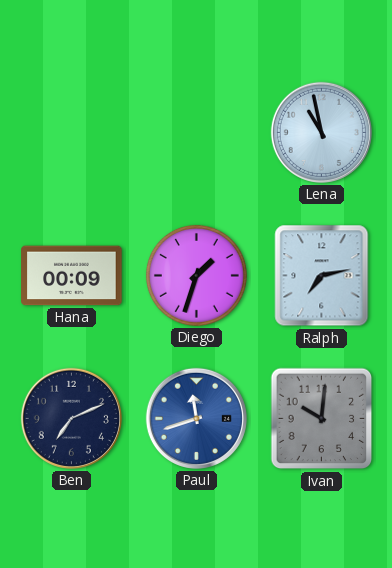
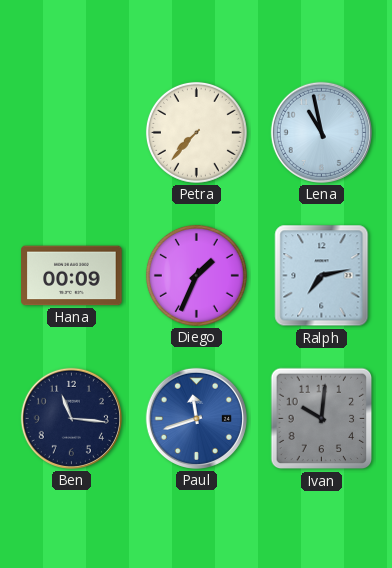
Petra: none -> 7:37
Diego: 1:33 -> 1:34
Ben: 7:11 -> 11:16
